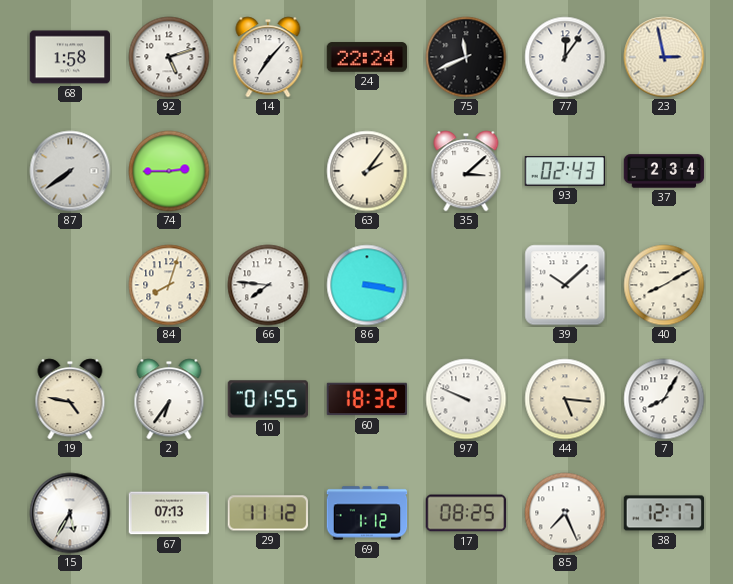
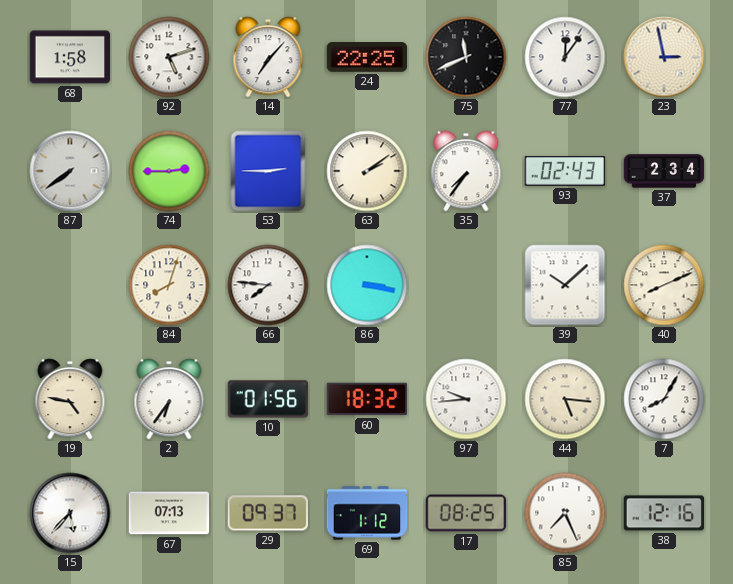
24: 22:24 -> 22:25
53: none -> 2:45
63: 2:06 -> 2:09
35: 3:08 -> 7:36
40: 8:10 -> 8:11
10: 01:55 -> 01:56
97: 9:49 -> 9:44
15: 5:35 -> 5:37
29: 11:12 -> 09:37
38: 12:17 -> 12:16
